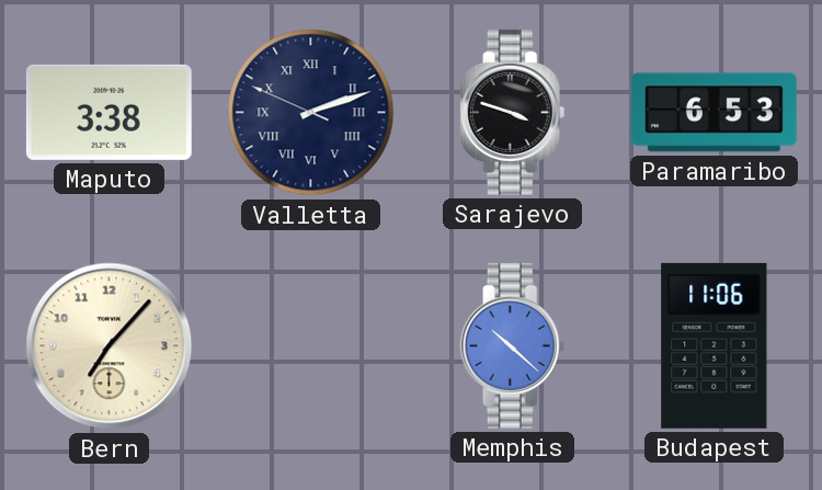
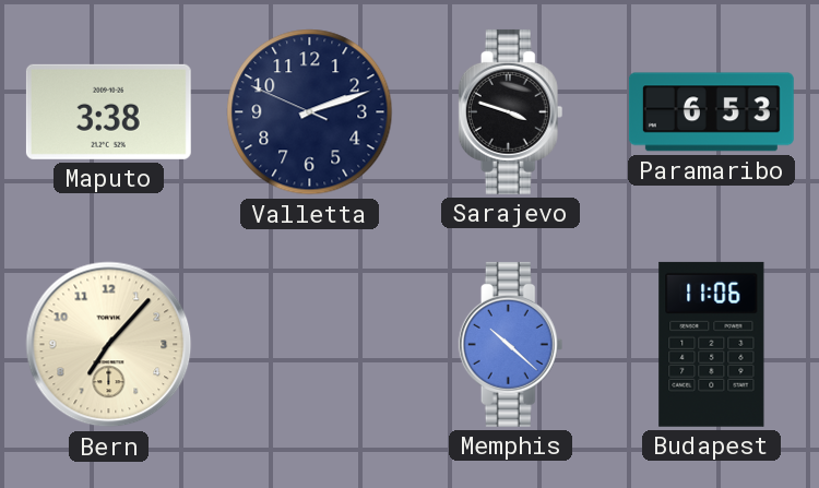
Valletta numerals: Roman -> Arabic
